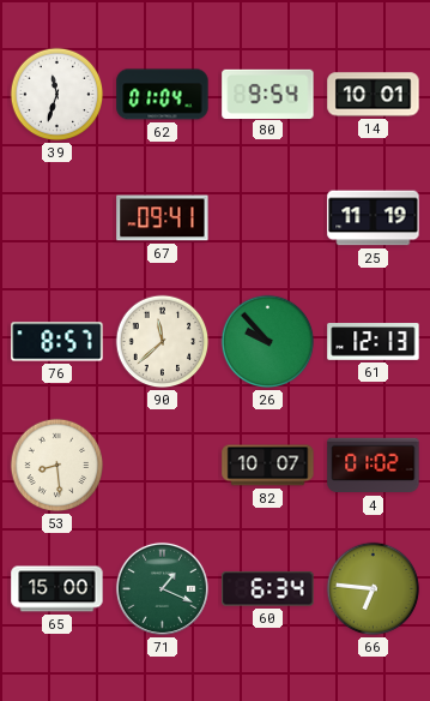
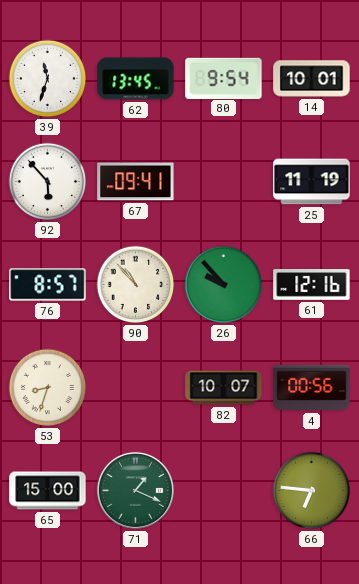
62: 01:04 -> 13:45
92: none -> 5:53
90: 11:38 -> 10:53
61: 12:13 -> 12:16
53: 8:29 -> 8:33
4: 01:02 -> 00:56
60: 6:34 -> none
